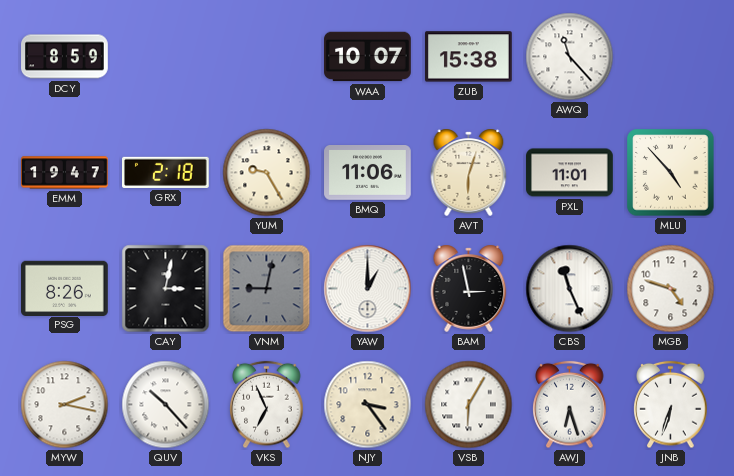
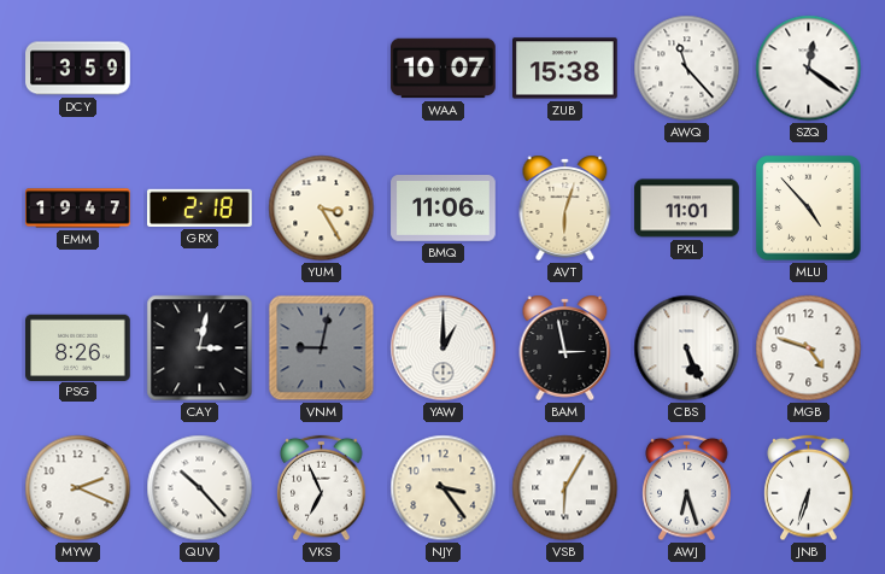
DCY: 8:59 -> 3:59
SZQ: none -> 12:21
YUM: 9:25 -> 3:25
CBS: 11:26 -> 5:26
MYW: 2:17 -> 2:19
